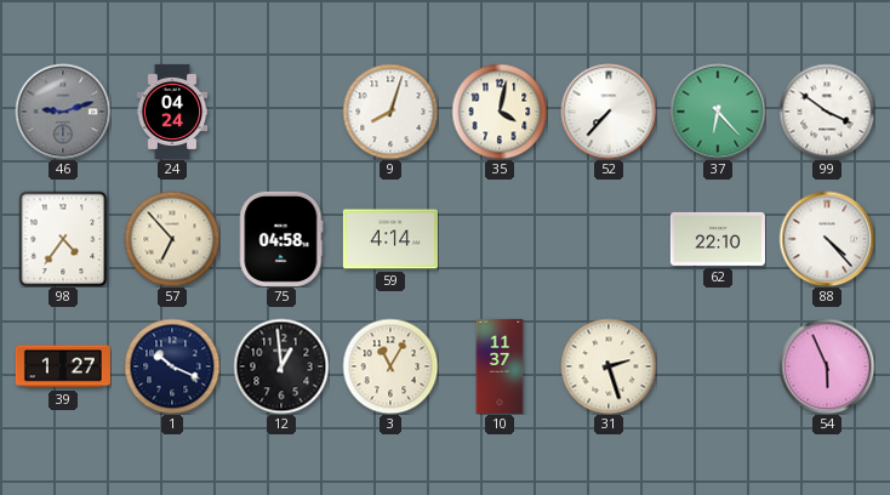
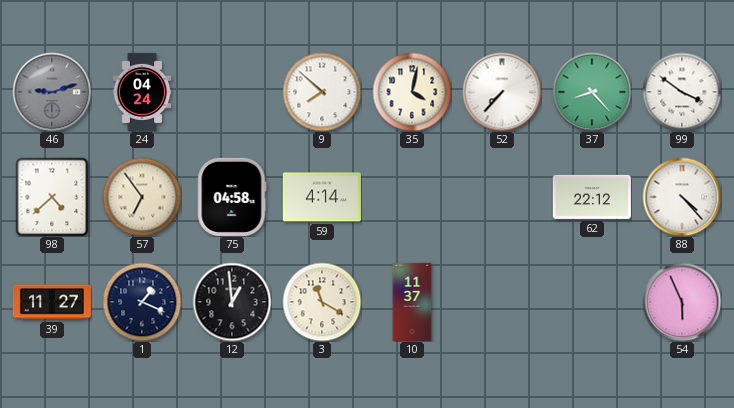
9: 8:03 -> 7:52
37: 6:23 -> 8:23
98: 4:36 -> 4:38
57: 6:53 -> 6:54
62: 22:10 -> 22:12
39: 1:27 -> 11:27
1: 10:19 -> 1:19
3: 11:05 -> 11:20
31: 2:27 -> none
